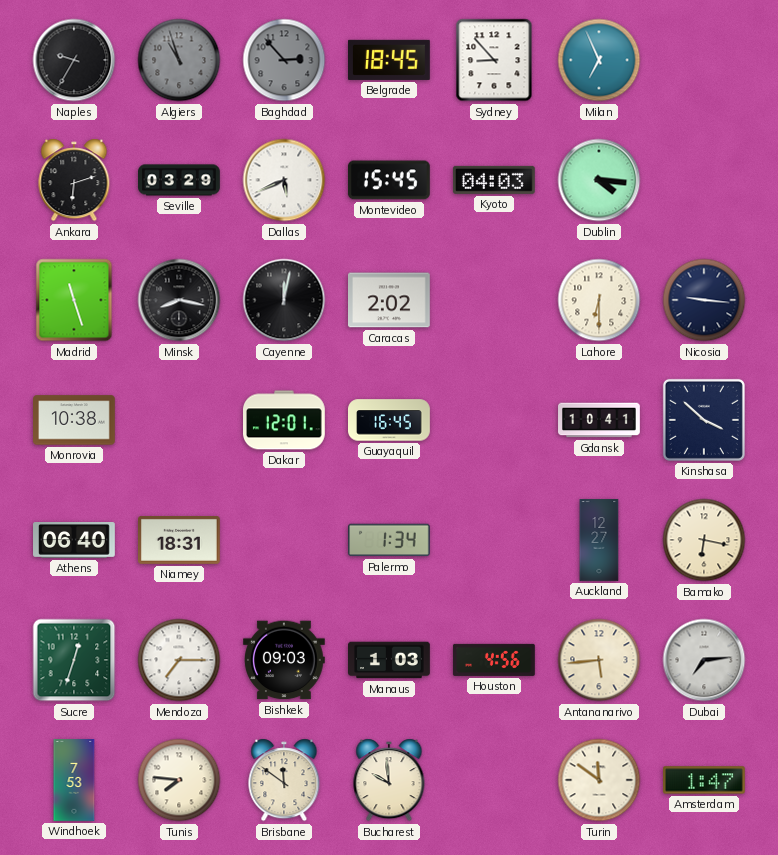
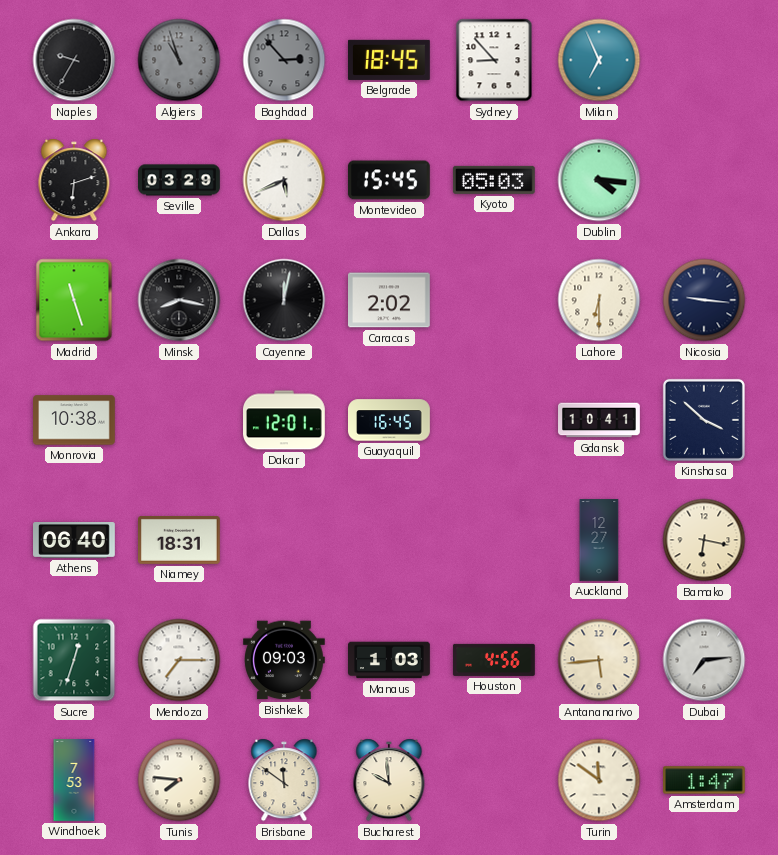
Kyoto: 04:03 -> 05:03
Palermo: 1:34 -> none
